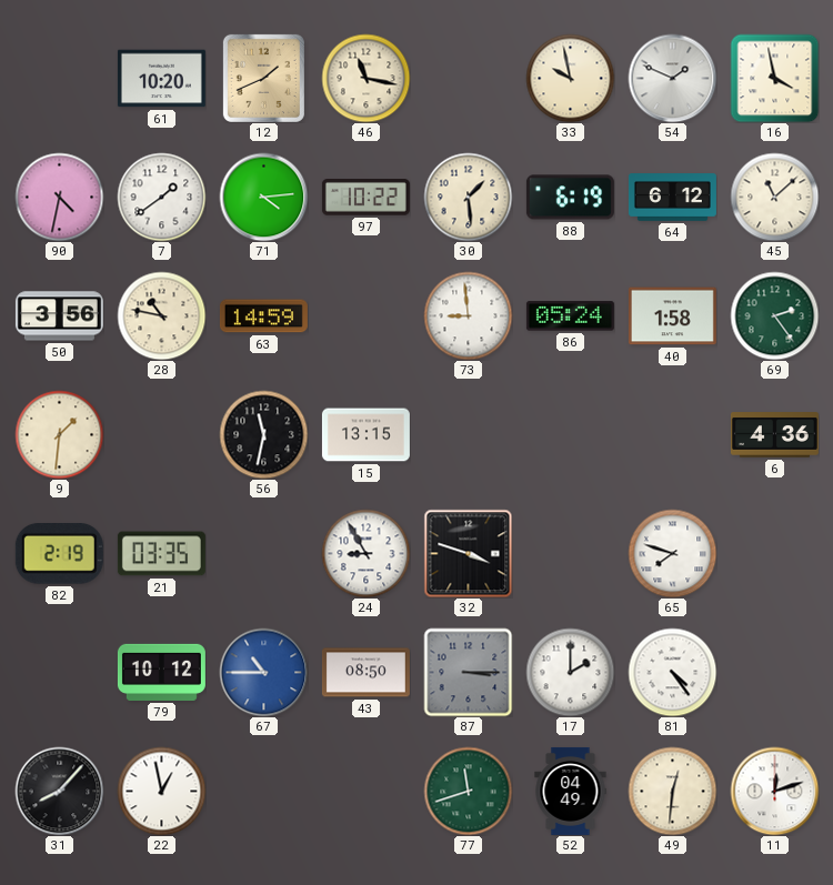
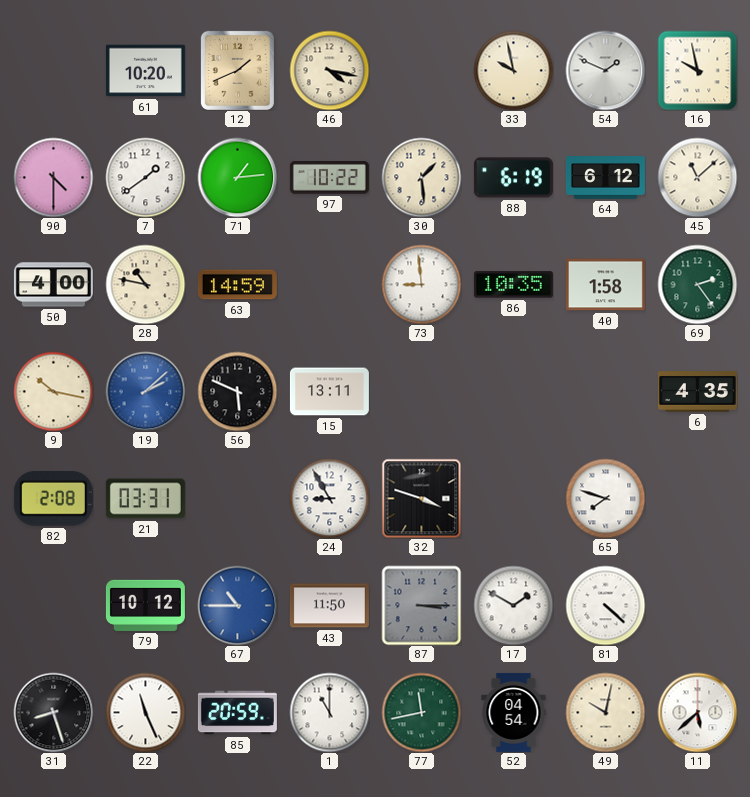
46: 11:17 -> 4:17
16: 3:58 -> 9:58
90: 4:32 -> 4:30
71: 4:14 -> 1:14
50: 3:56 -> 4:00
86: 05:24 -> 10:35
9: 1:31 -> 10:17
19: none -> 2:08
56: 11:32 -> 5:49
15: 13:15 -> 13:11
6: 4:36 -> 4:35
82: 2:19 -> 2:08
21: 03:35 -> 03:31
43: 08:50 -> 11:50
17: 2:00 -> 1:50
81: 4:24 -> 4:22
31: 8:07 -> 8:27
22: 12:58 -> 11:26
85: none -> 20:59
1: none -> 11:00
77: 11:42 -> 11:43
52: 04:49 -> 04:54
49: 12:31 -> 10:02
11: 12:12 -> 5:38
